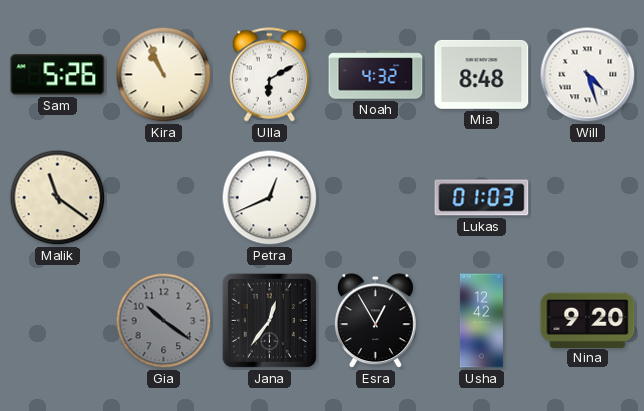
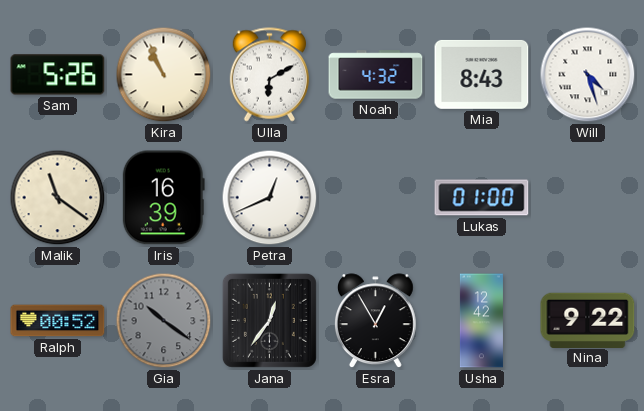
Mia: 8:48 -> 8:43
Iris: none -> 16:39
Lukas: 01:03 -> 01:00
Ralph: none -> 00:52
Nina: 9:20 -> 9:22
